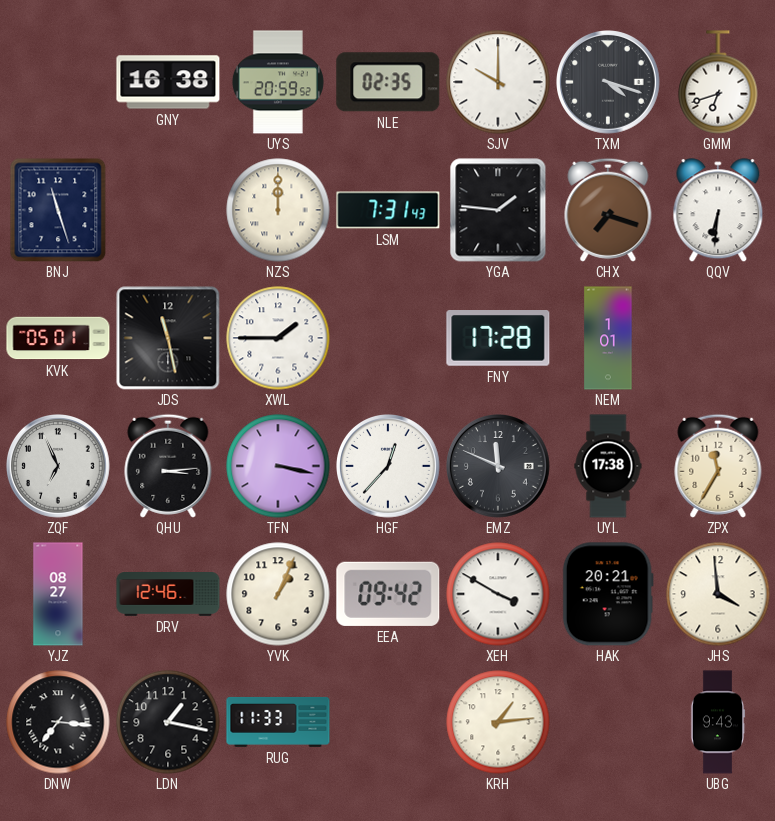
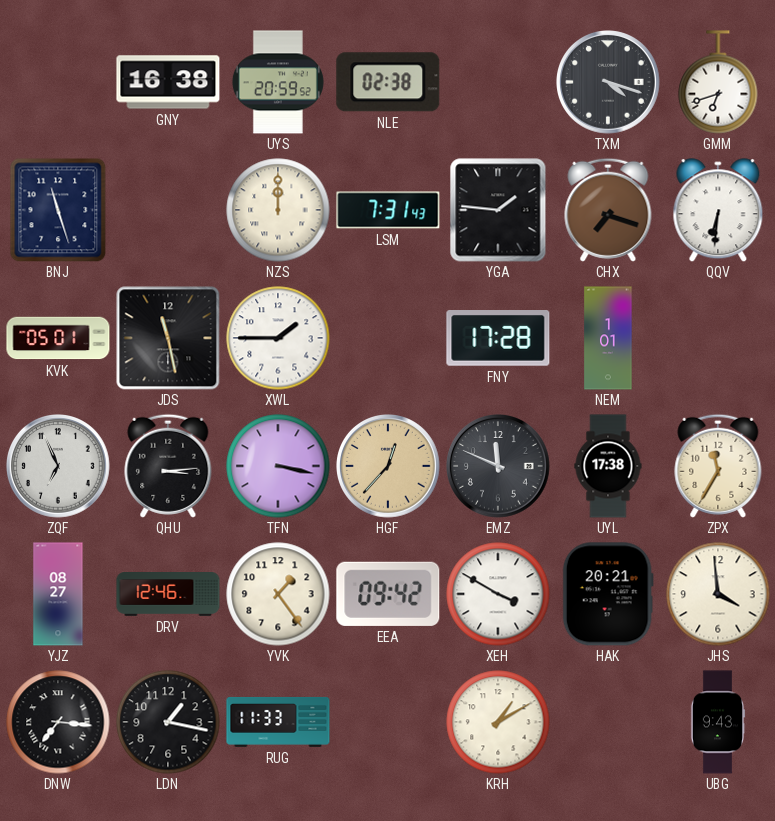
NLE: 02:35 -> 02:38
SJV: 10:00 -> none
HGF dial: white -> champagne
YVK: 1:04 -> 1:24
KRH: 1:14 -> 1:10
